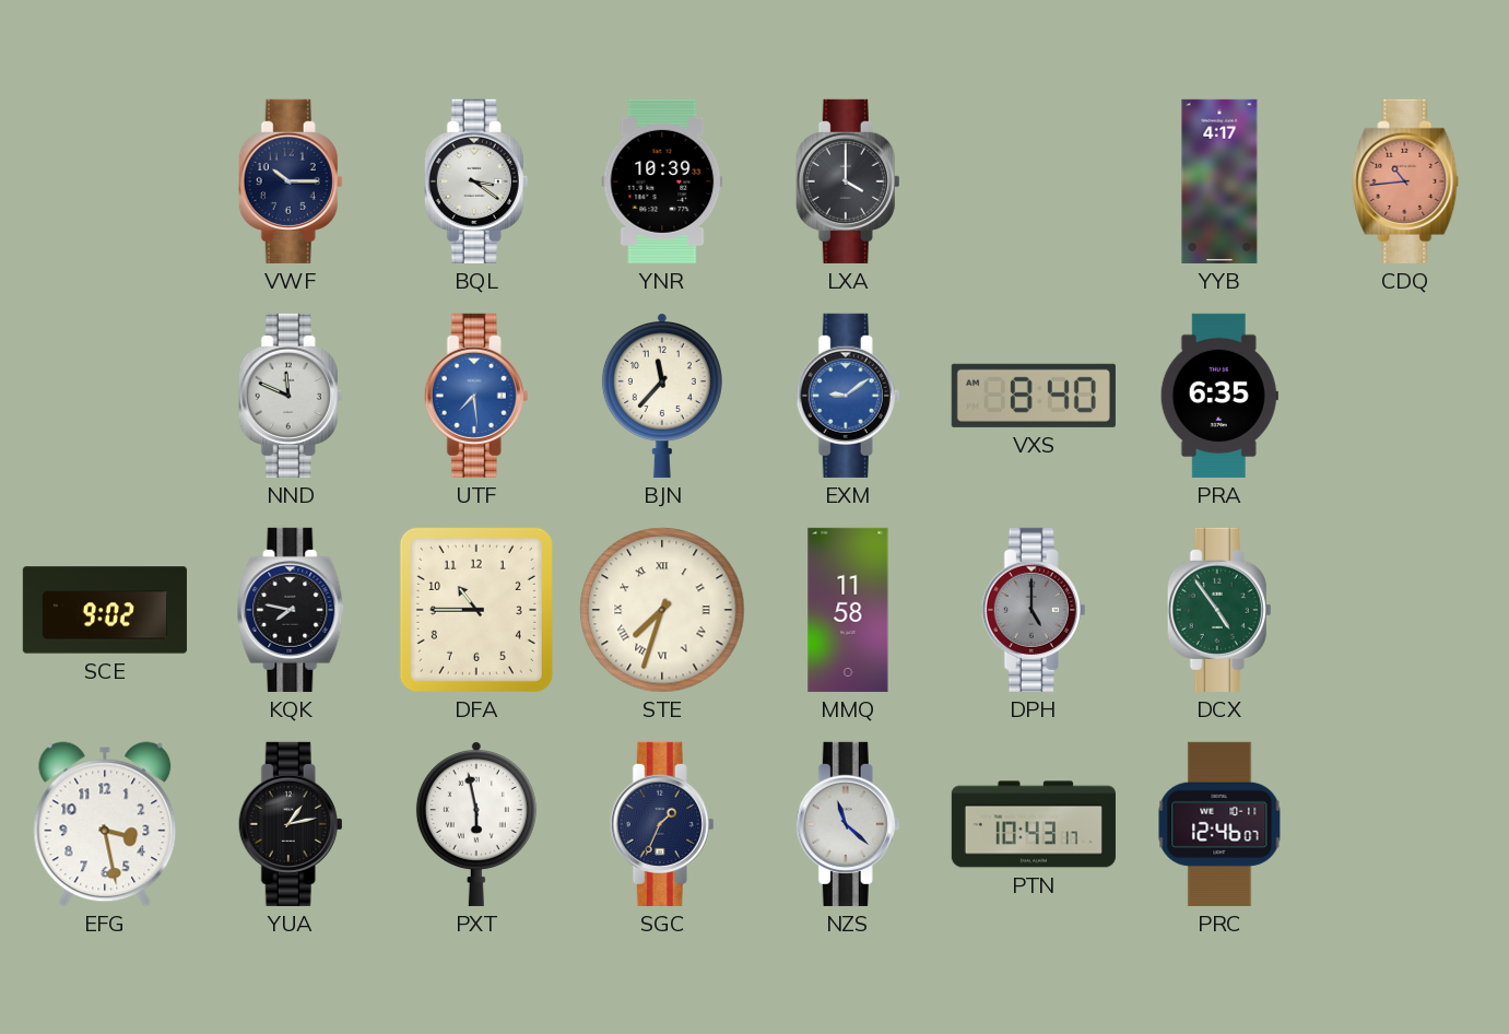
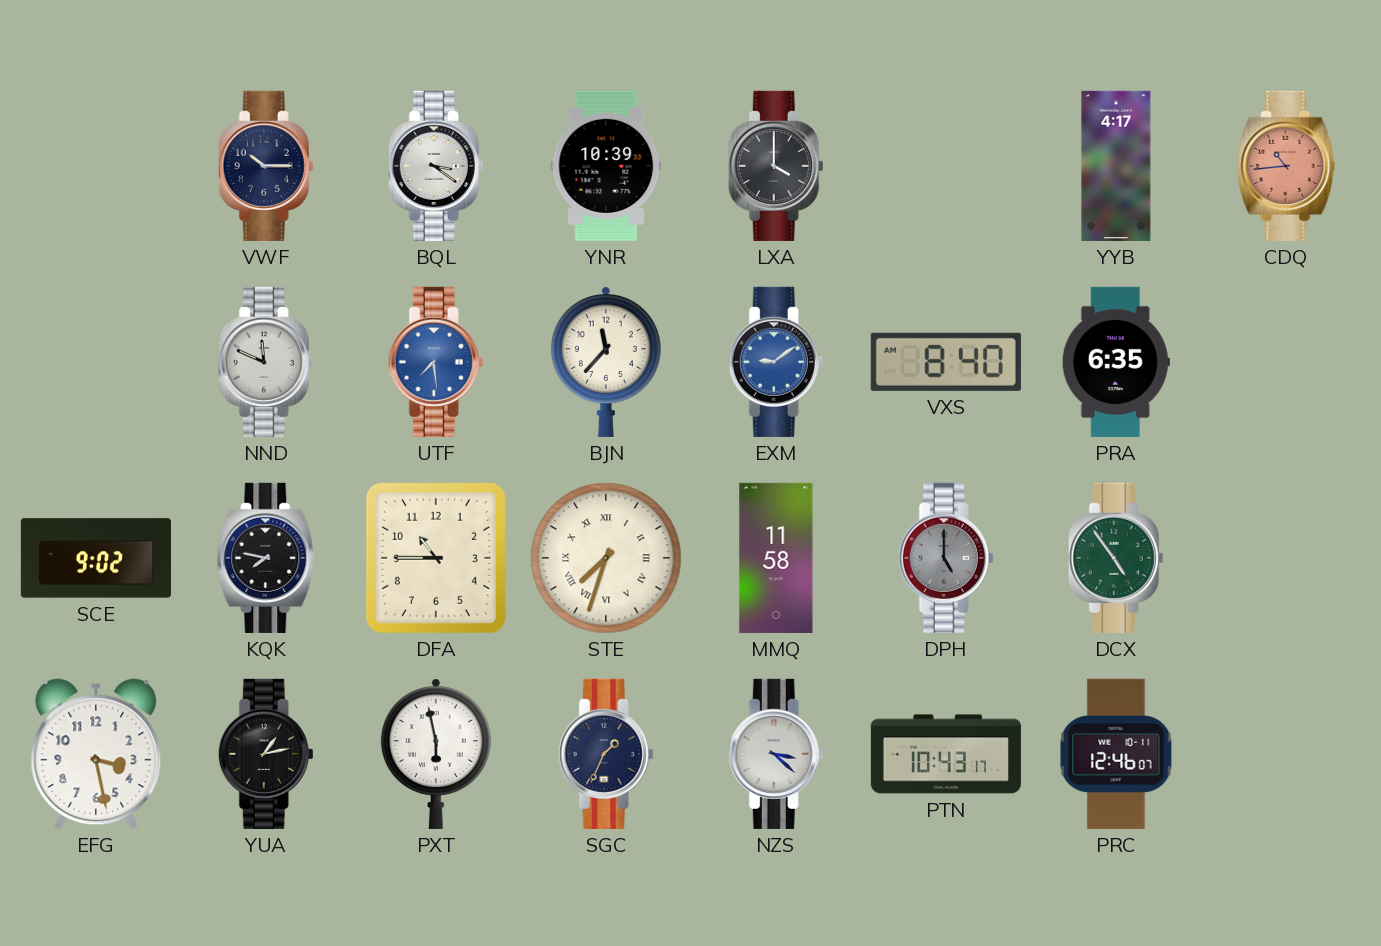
NZS: 11:22 -> 3:22
